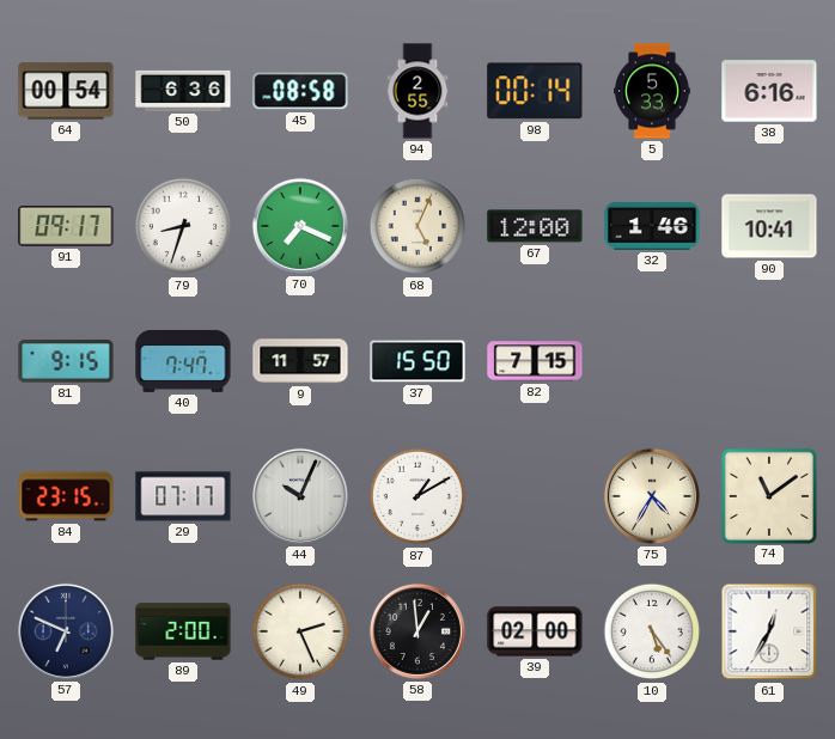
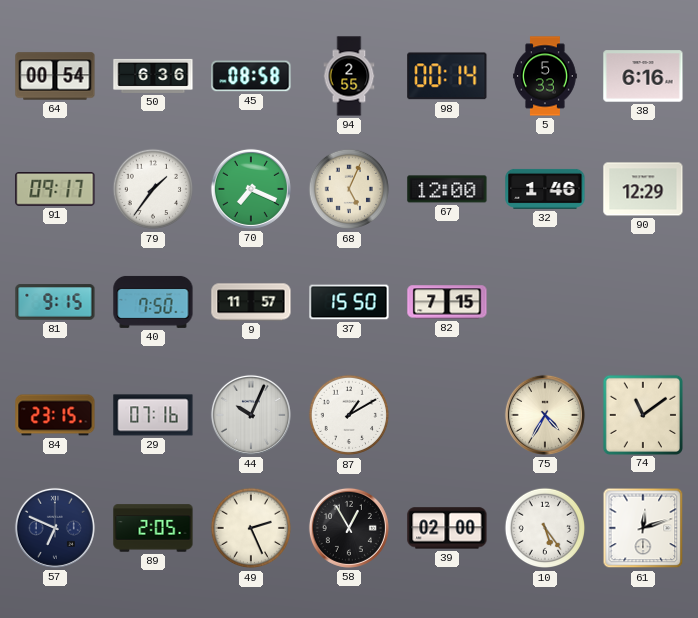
79: 8:33 -> 1:36
90: 10:41 -> 12:29
40: 7:47 -> 7:50
29: 07:17 -> 07:16
89: 2:00 -> 2:05
58: 12:59 -> 12:55
61: 12:35 -> 12:12
